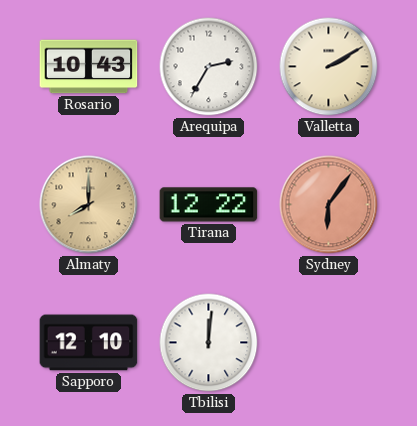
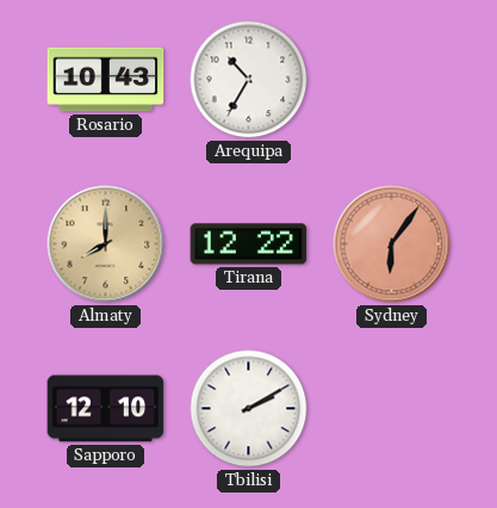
Arequipa: 2:35 -> 10:35
Valletta: 2:10 -> none
Tbilisi: 12:01 -> 2:10
